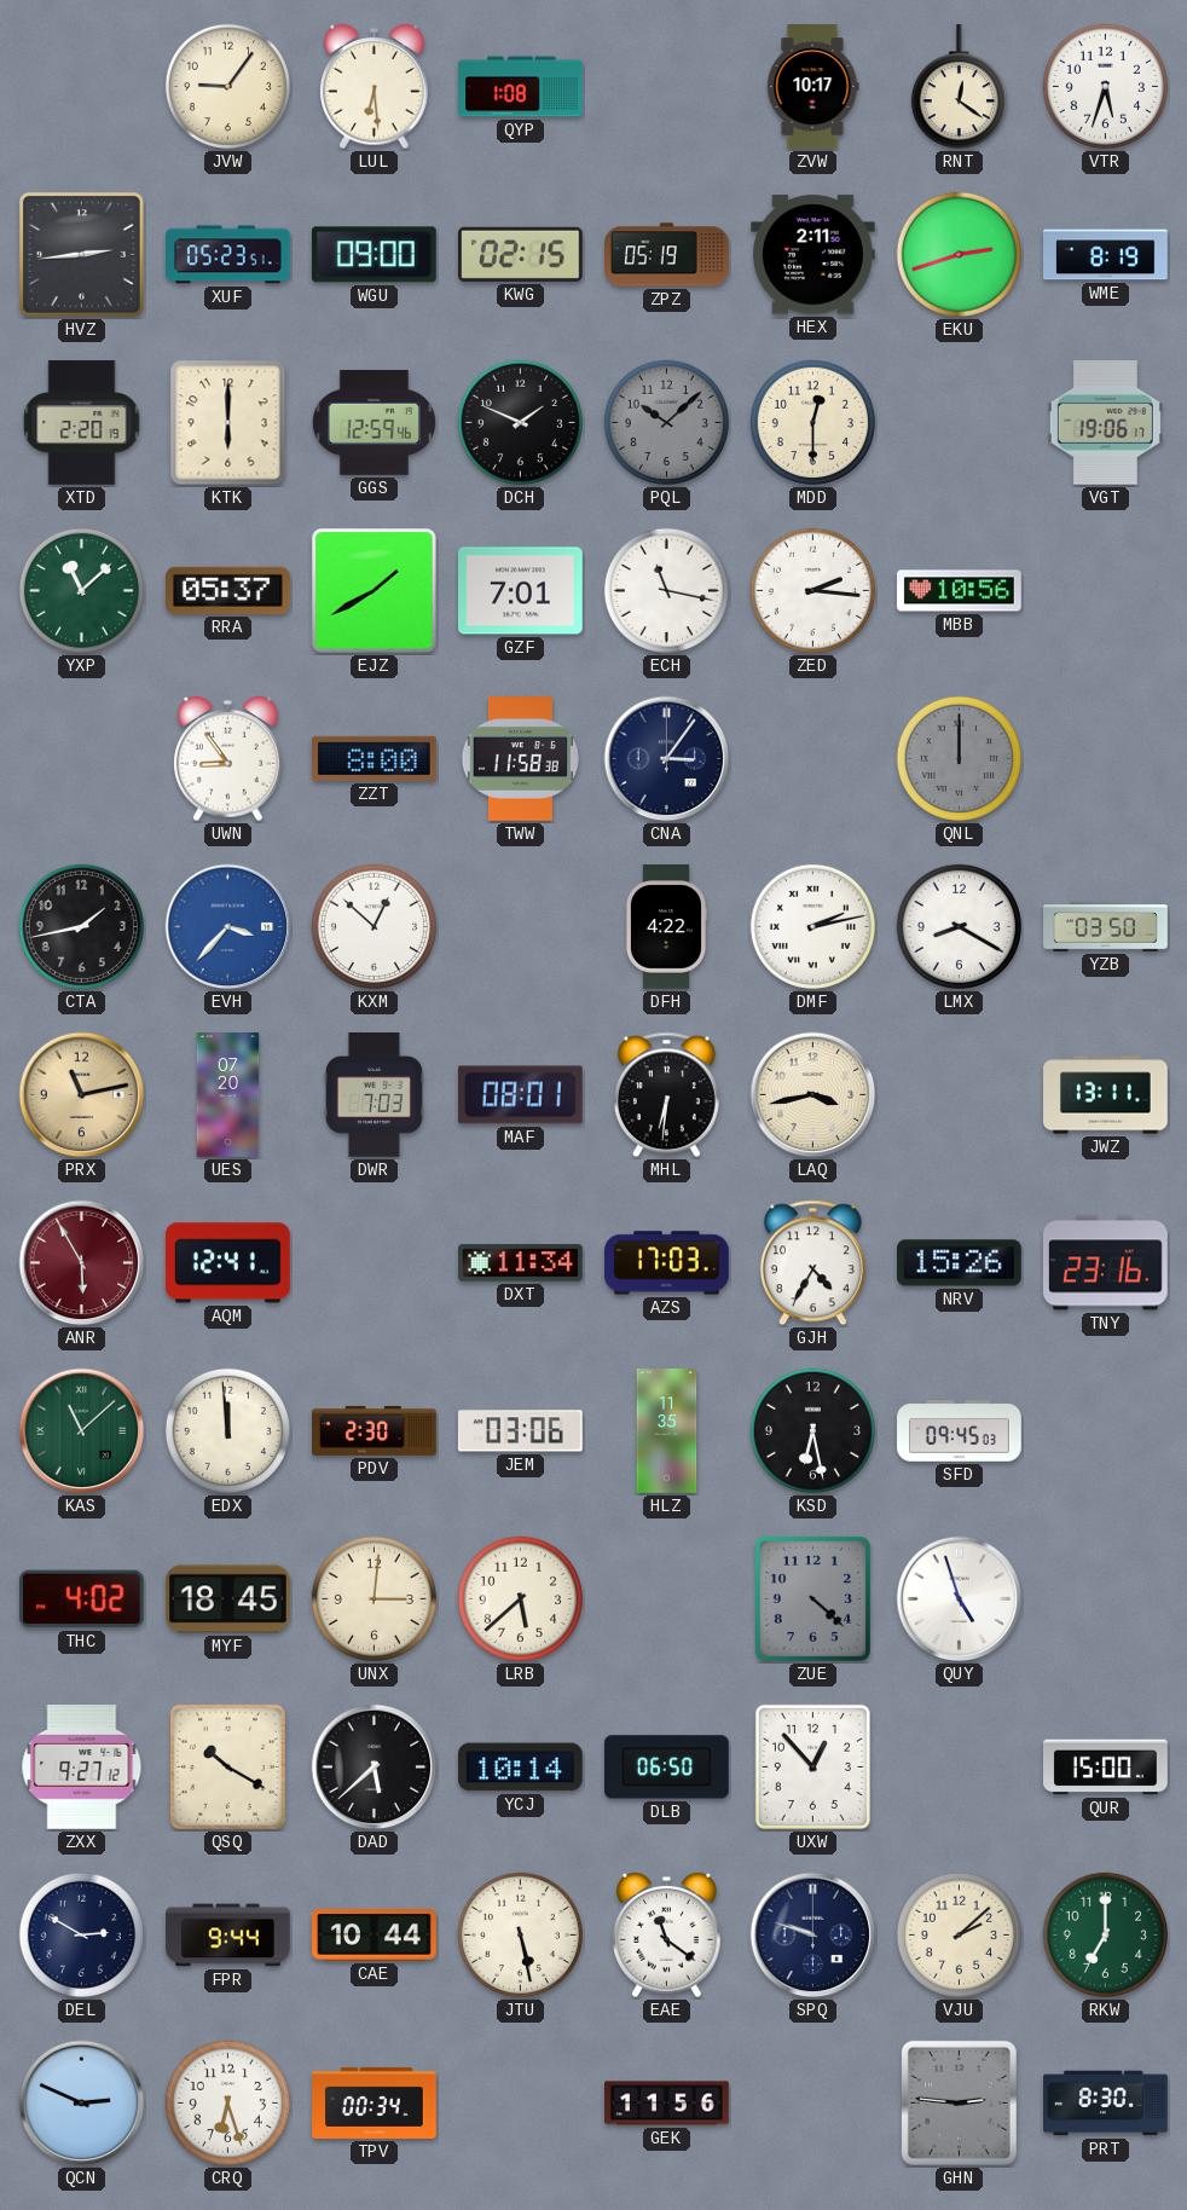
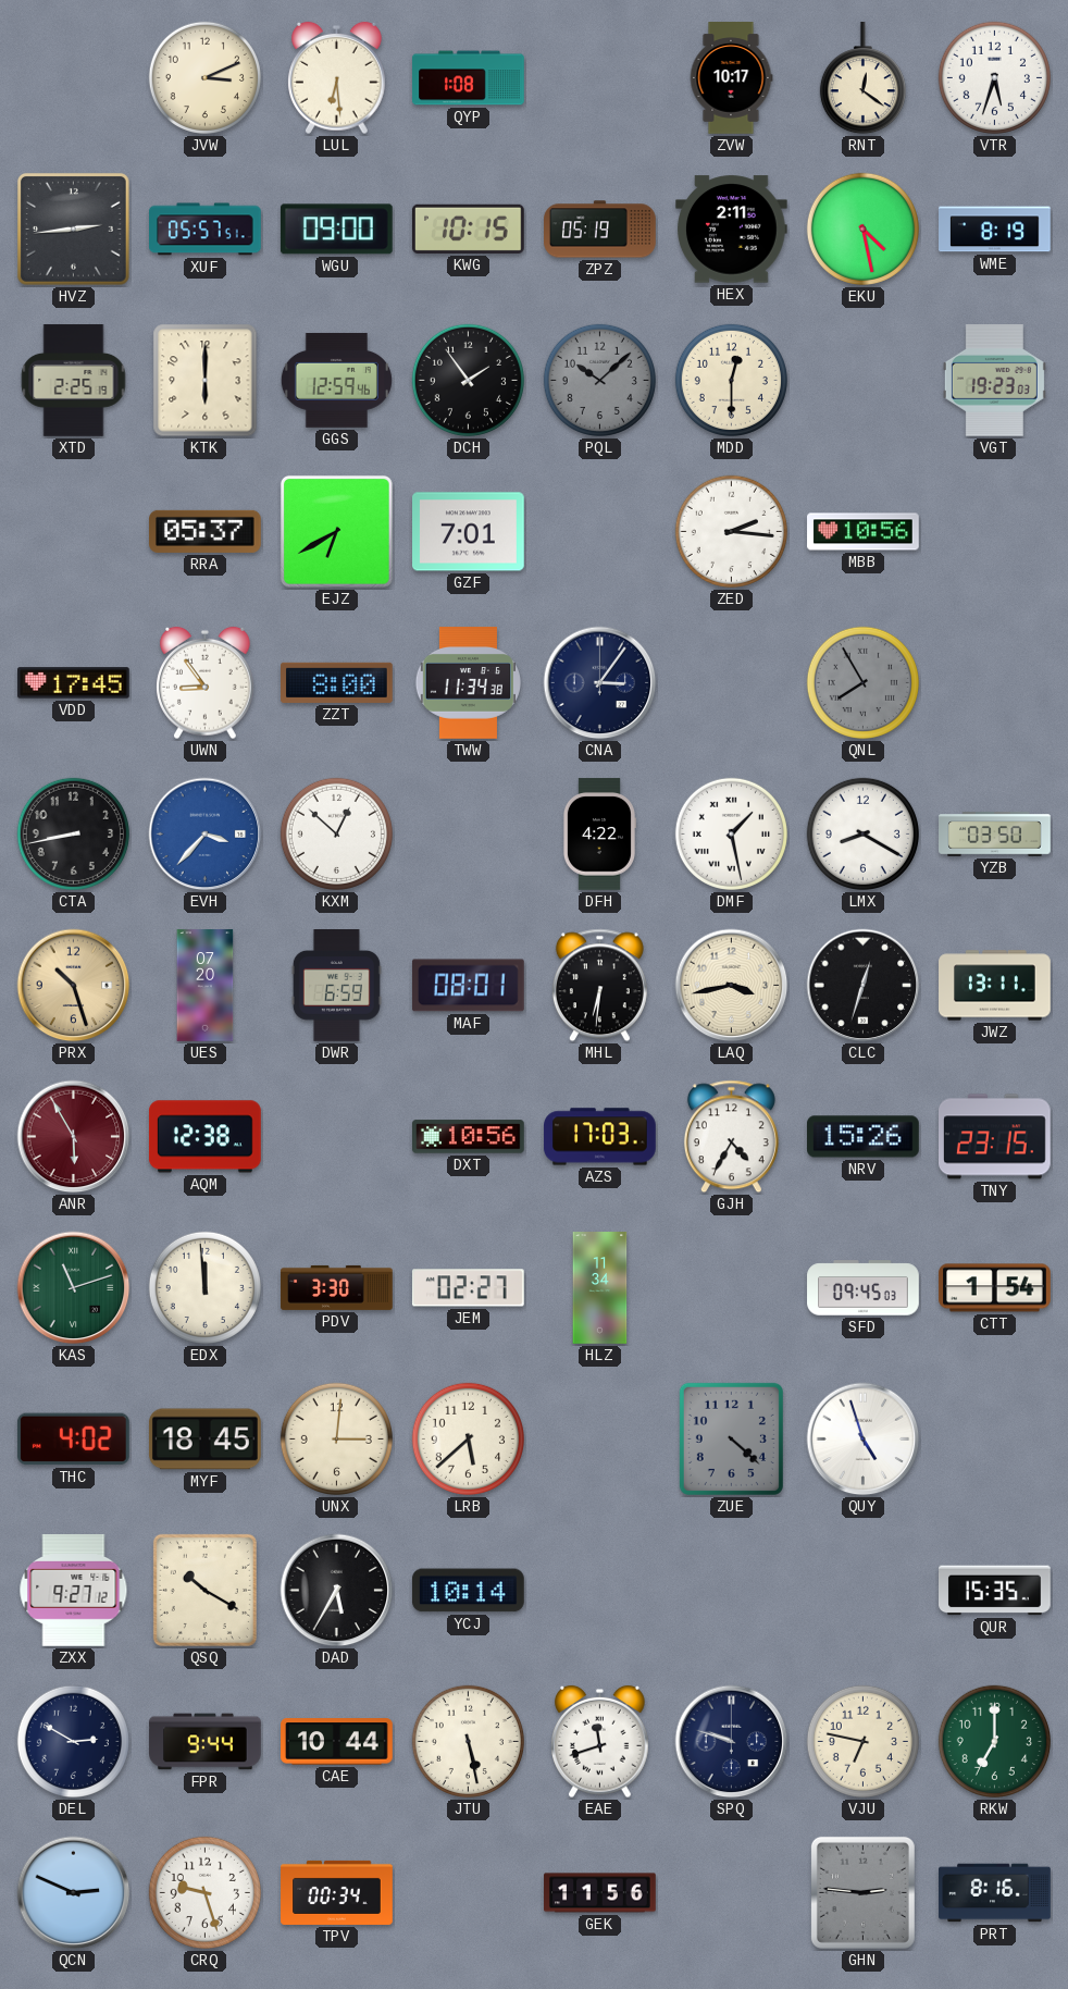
JVW: 9:06 -> 3:11
XUF: 05:23 -> 05:57
KWG: 02:15 -> 10:15
EKU: 2:42 -> 4:28
XTD: 2:20 -> 2:25
DCH: 1:49 -> 1:54
VGT: 19:06 -> 19:23
YXP: 11:08 -> none
EJZ: 1:40 -> 6:40
ECH: 11:17 -> none
VDD: none -> 17:45
TWW: 11:58 -> 11:34
QNL: 12:00 -> 7:55
CTA: 1:43 -> 8:43
DMF: 2:13 -> 1:28
PRX: 11:13 -> 10:27
DWR: 7:03 -> 6:59
CLC: none -> 12:33
AQM: 12:41 -> 12:38
DXT: 11:34 -> 10:56
TNY: 23:16 -> 23:15
KAS: 11:08 -> 11:12
PDV: 2:30 -> 3:30
JEM: 03:06 -> 02:27
HLZ: 11:35 -> 11:34
KSD: 6:28 -> none
CTT: none -> 1:54
DAD: 5:38 -> 5:35
DLB: 06:50 -> none
UXW: 12:53 -> none
QUR: 15:00 -> 15:35
EAE: 11:21 -> 11:42
VJU: 2:08 -> 6:47
CRQ: 6:27 -> 9:27
PRT: 8:30 -> 8:16
